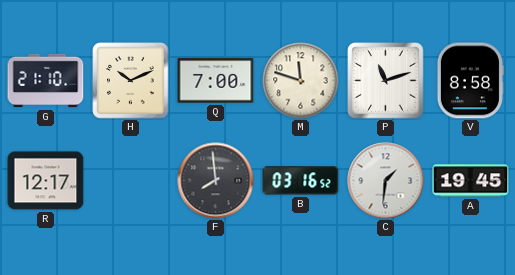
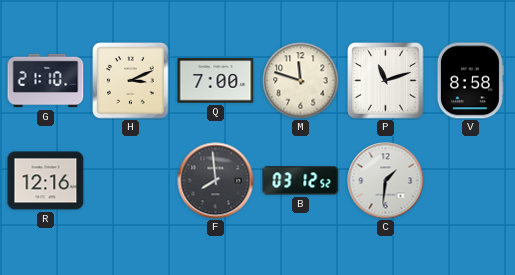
H: 10:11 -> 3:11
R: 12:17 -> 12:16
B: 03:16 -> 03:12
A: 19:45 -> none
